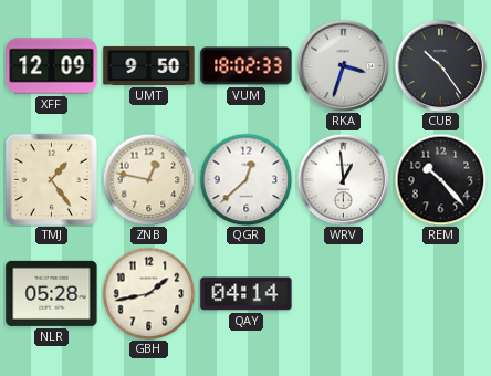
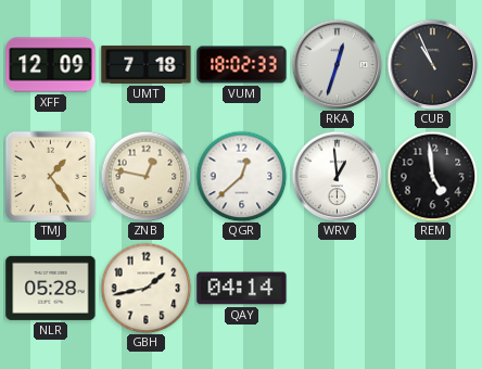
UMT: 9:50 -> 7:18
RKA: 3:33 -> 12:33
CUB: 10:24 -> 10:56
REM: 10:23 -> 4:59
